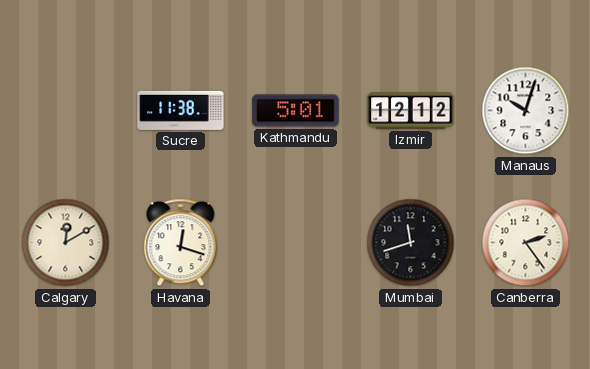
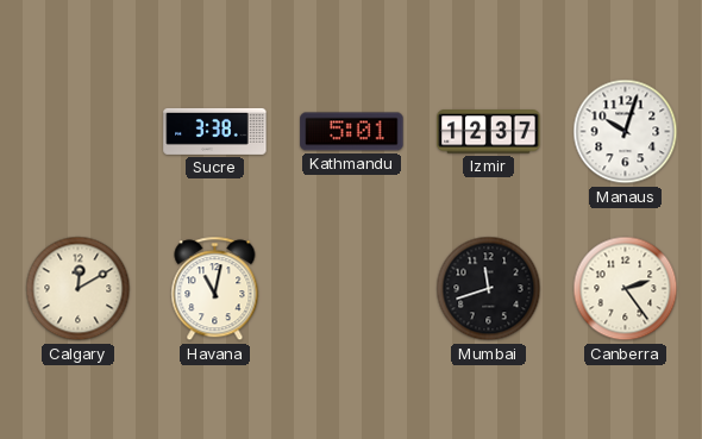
Sucre: 11:38 -> 3:38
Izmir: 12:12 -> 12:37
Havana: 12:18 -> 11:02
